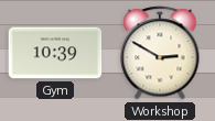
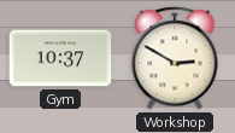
Gym: 10:39 -> 10:37
